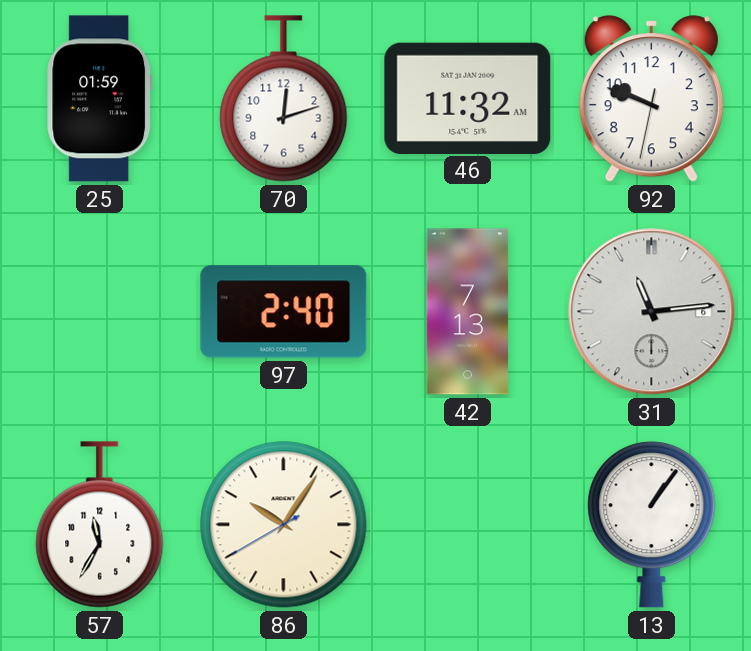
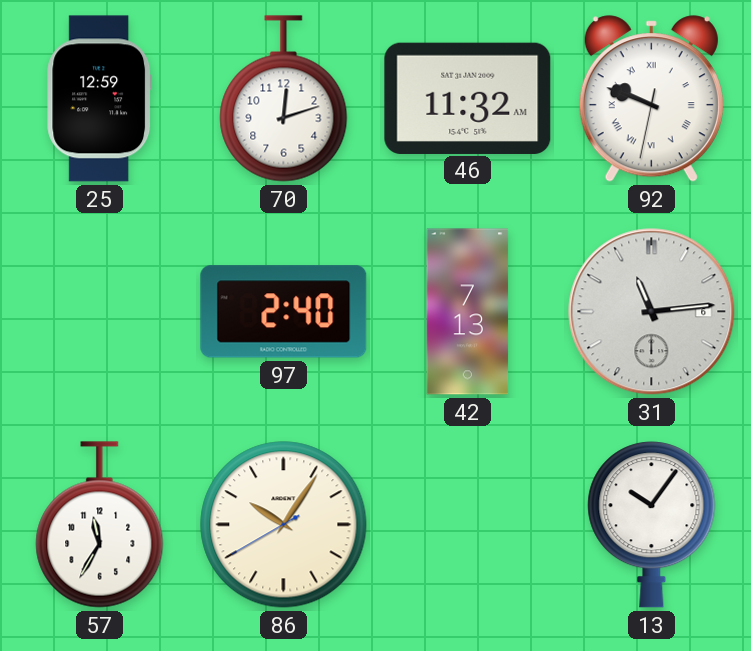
25: 01:59 -> 12:59
92 numerals: Arabic -> Roman
13: 1:06 -> 10:06
